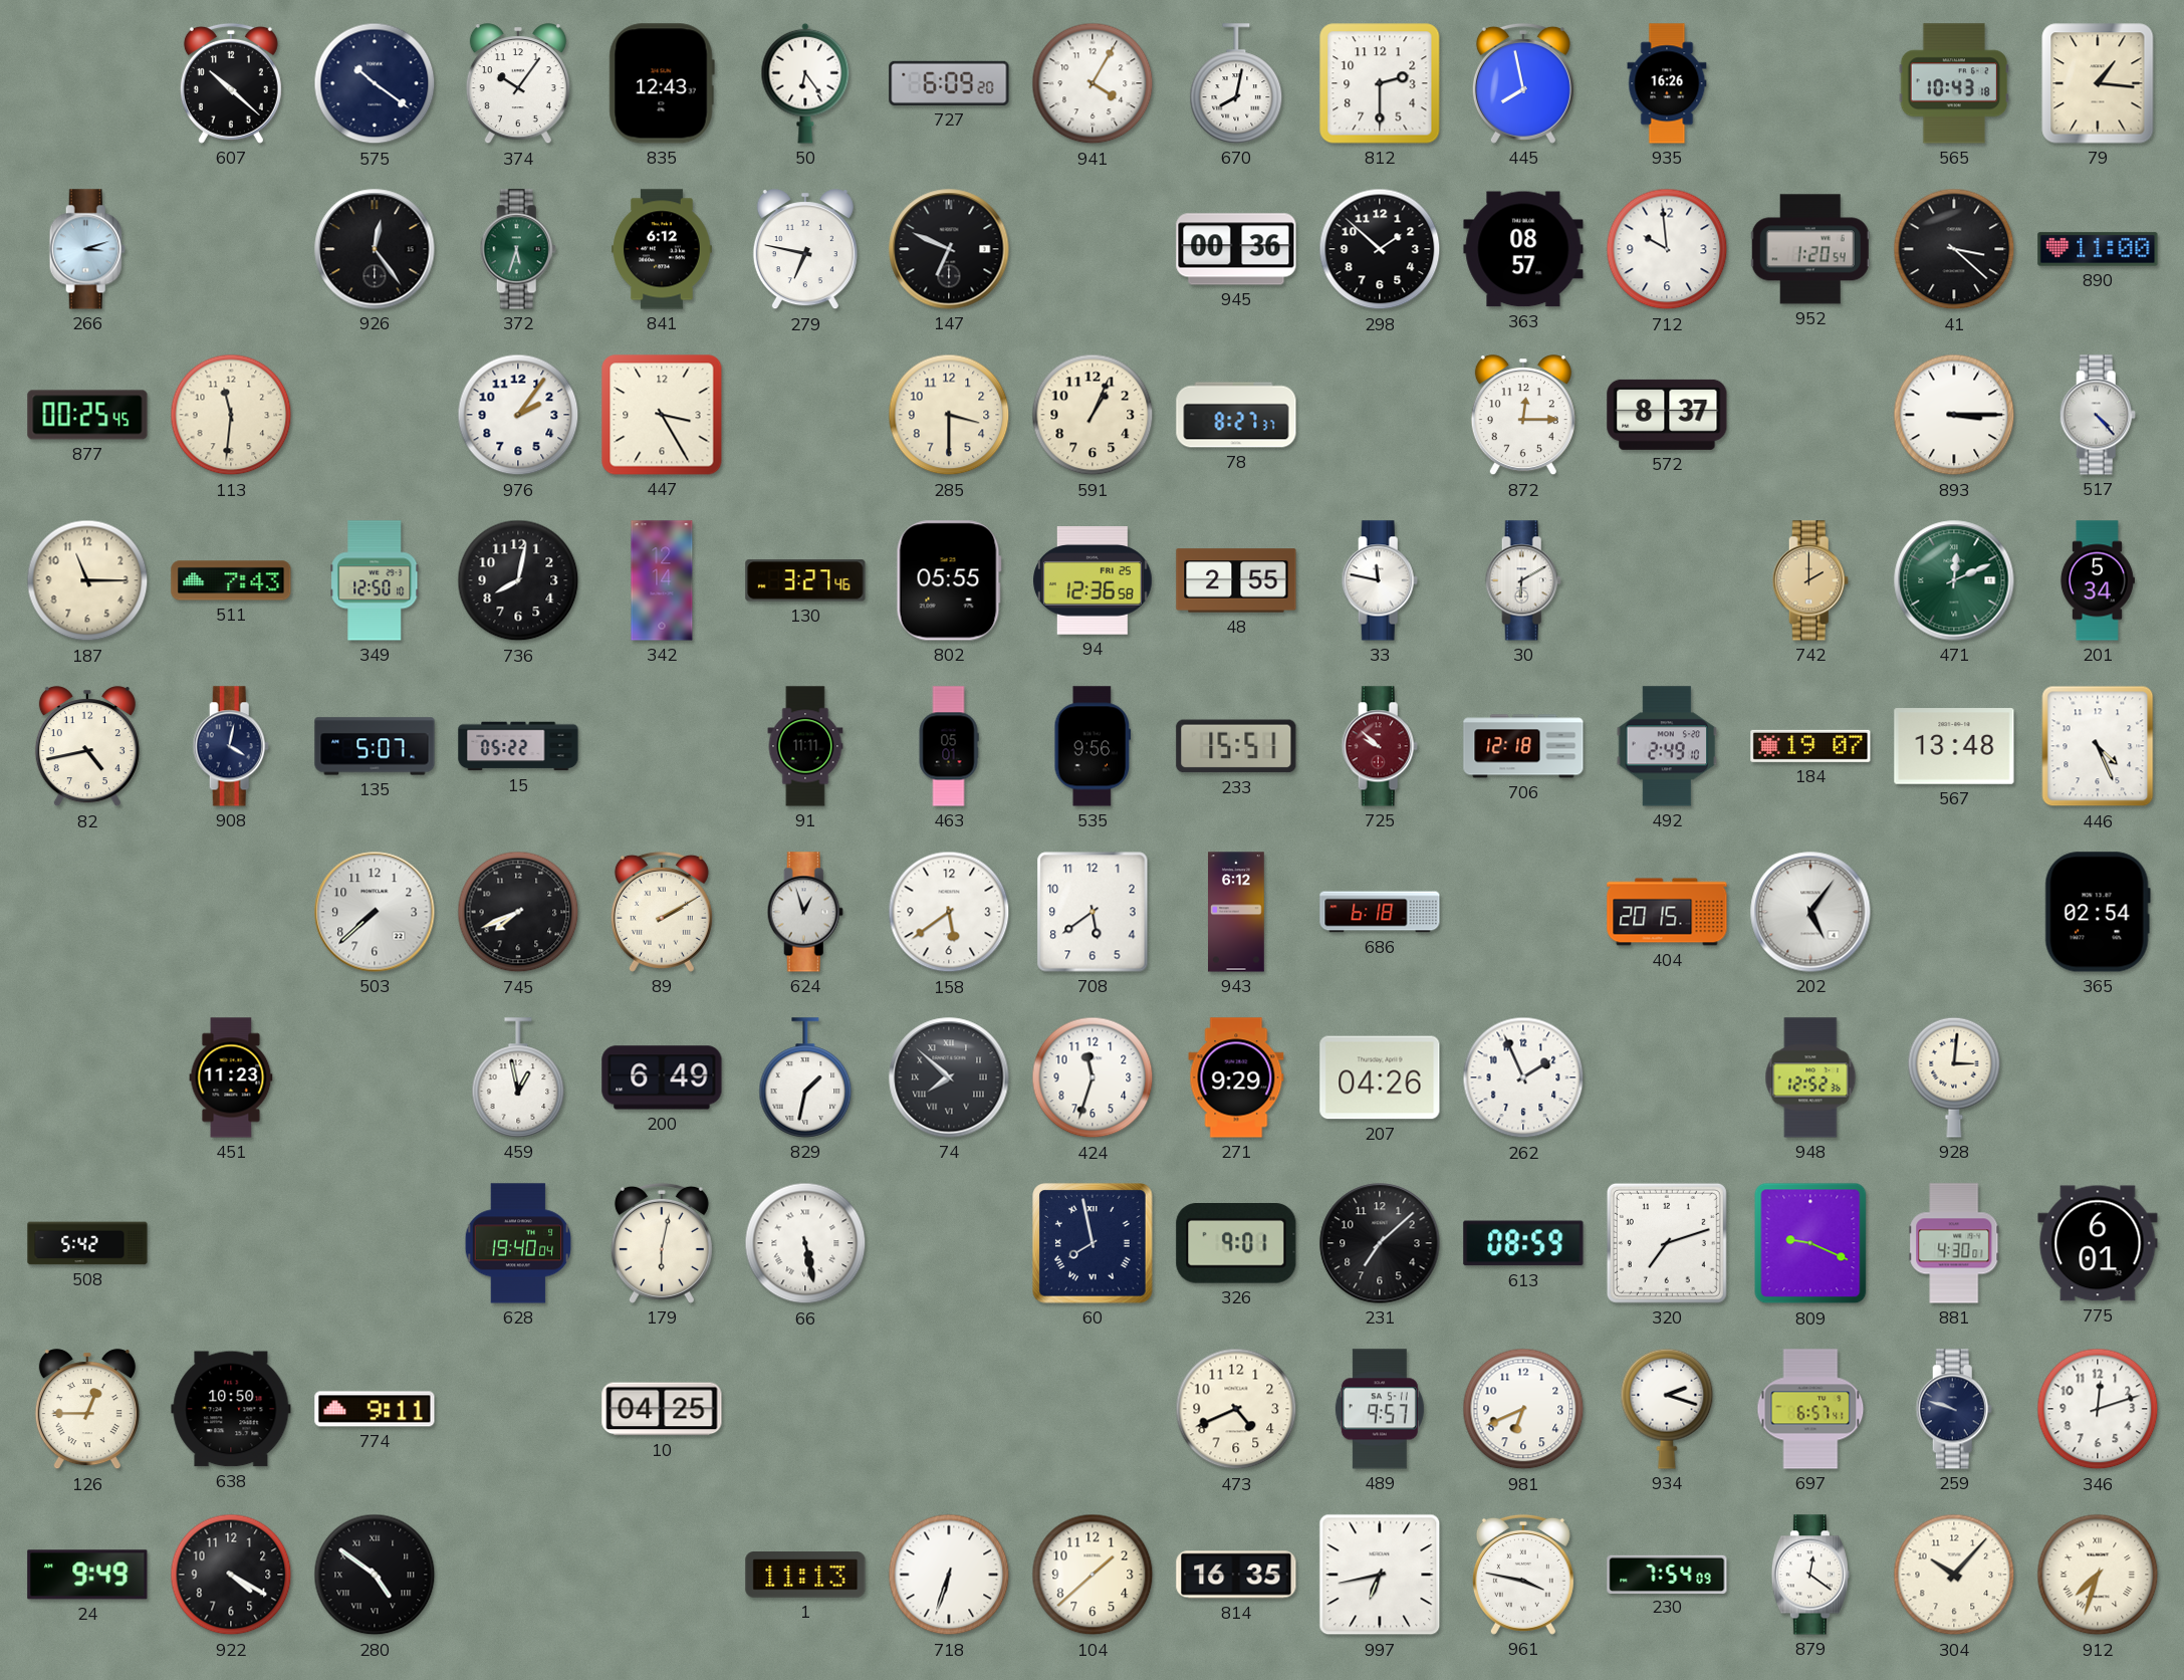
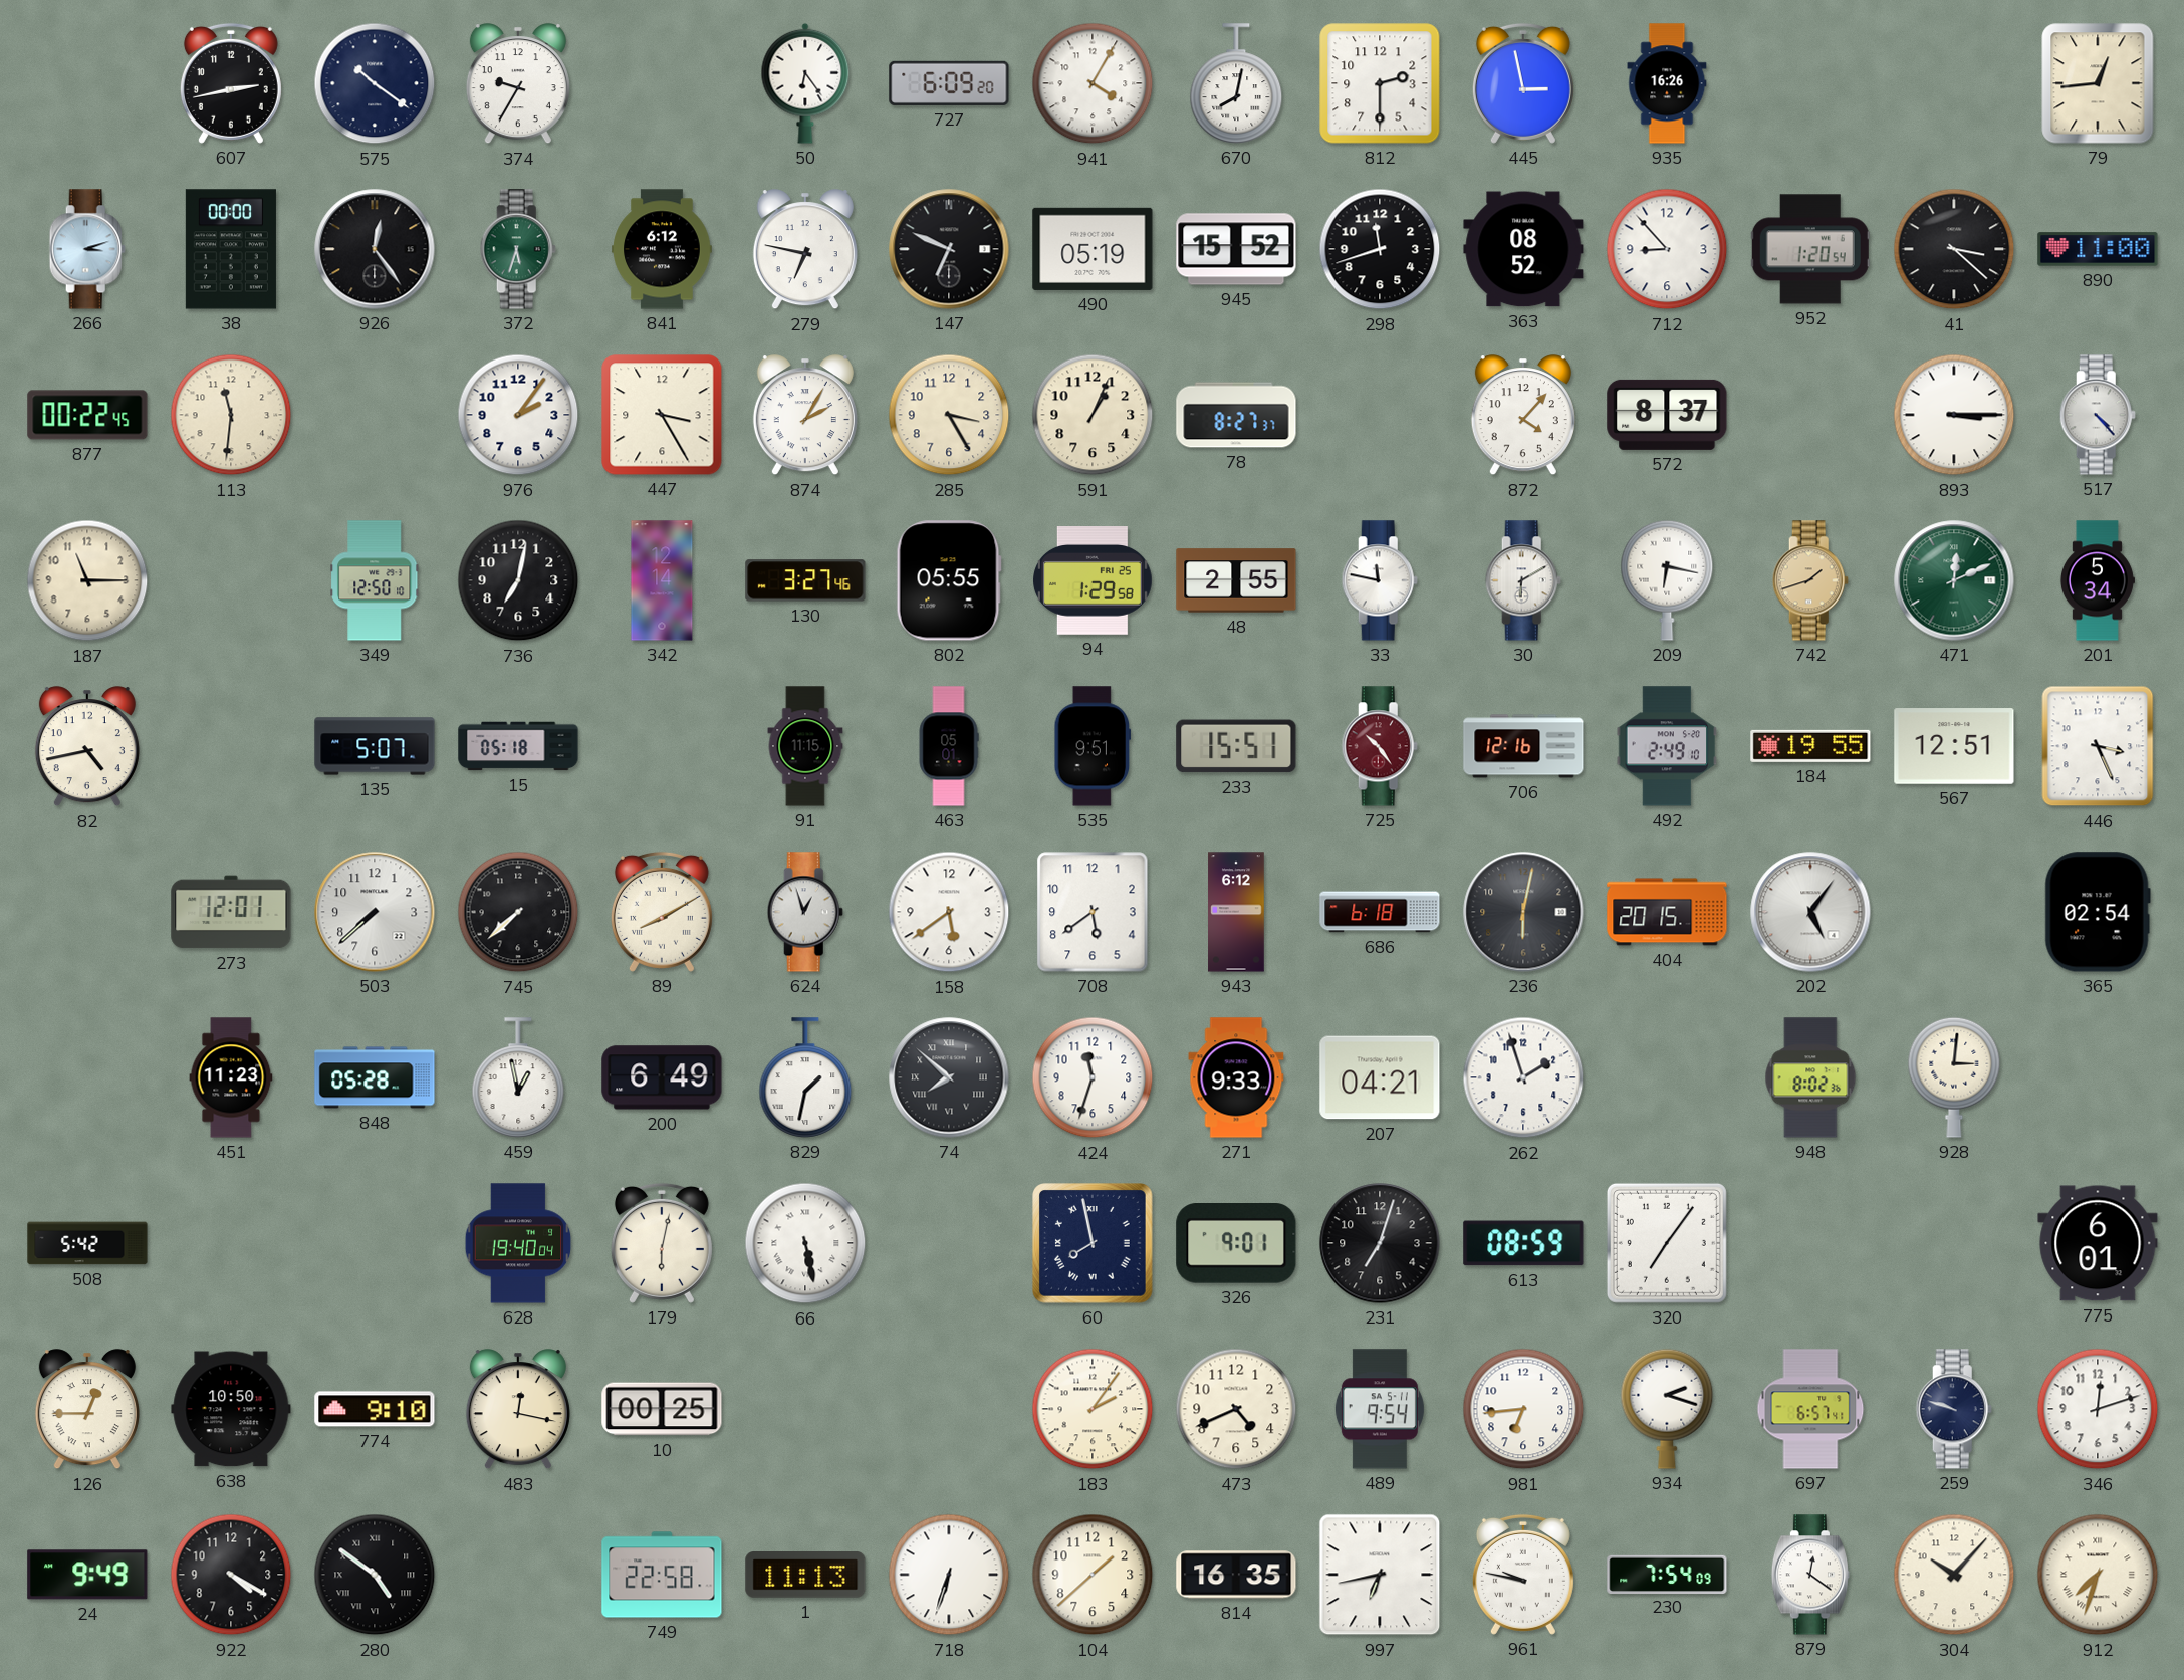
607: 10:22 -> 2:43
374: 10:06 -> 9:35
835: 12:43 -> none
445: 7:58 -> 2:58
565: 10:43 -> none
79: 1:16 -> 12:44
38: none -> 00:00
490: none -> 05:19
945: 00:36 -> 15:52
298: 1:52 -> 11:42
363: 08:57 -> 08:52
712: 9:59 -> 8:53
877: 00:25 -> 00:22
874: none -> 2:05
285: 3:30 -> 3:25
872: 12:15 -> 4:07
511: 7:43 -> none
736: 8:02 -> 7:02
94: 12:36 -> 1:29
209: none -> 6:17
742: 2:00 -> 1:42
908: 4:02 -> none
15: 05:22 -> 05:18
91: 11:11 -> 11:15
535: 9:56 -> 9:51
725: 9:52 -> 10:24
706: 12:18 -> 12:16
184: 19:07 -> 19:55
567: 13:48 -> 12:51
446: 4:26 -> 3:26
273: none -> 12:01
745: 7:41 -> 7:38
89: 2:10 -> 8:10
236: none -> 6:02
848: none -> 05:28
271: 9:29 -> 9:33
207: 04:26 -> 04:21
262: 1:56 -> 1:57
948: 12:52 -> 8:02
231: 7:08 -> 7:03
320: 7:12 -> 7:06
809: 9:19 -> none
881: 4:30 -> none
774: 9:11 -> 9:10
483: none -> 12:17
10: 04:25 -> 00:25
183: none -> 2:06
489: 9:57 -> 9:54
981: 6:41 -> 6:44
749: none -> 22:58
961: 3:47 -> 9:47
